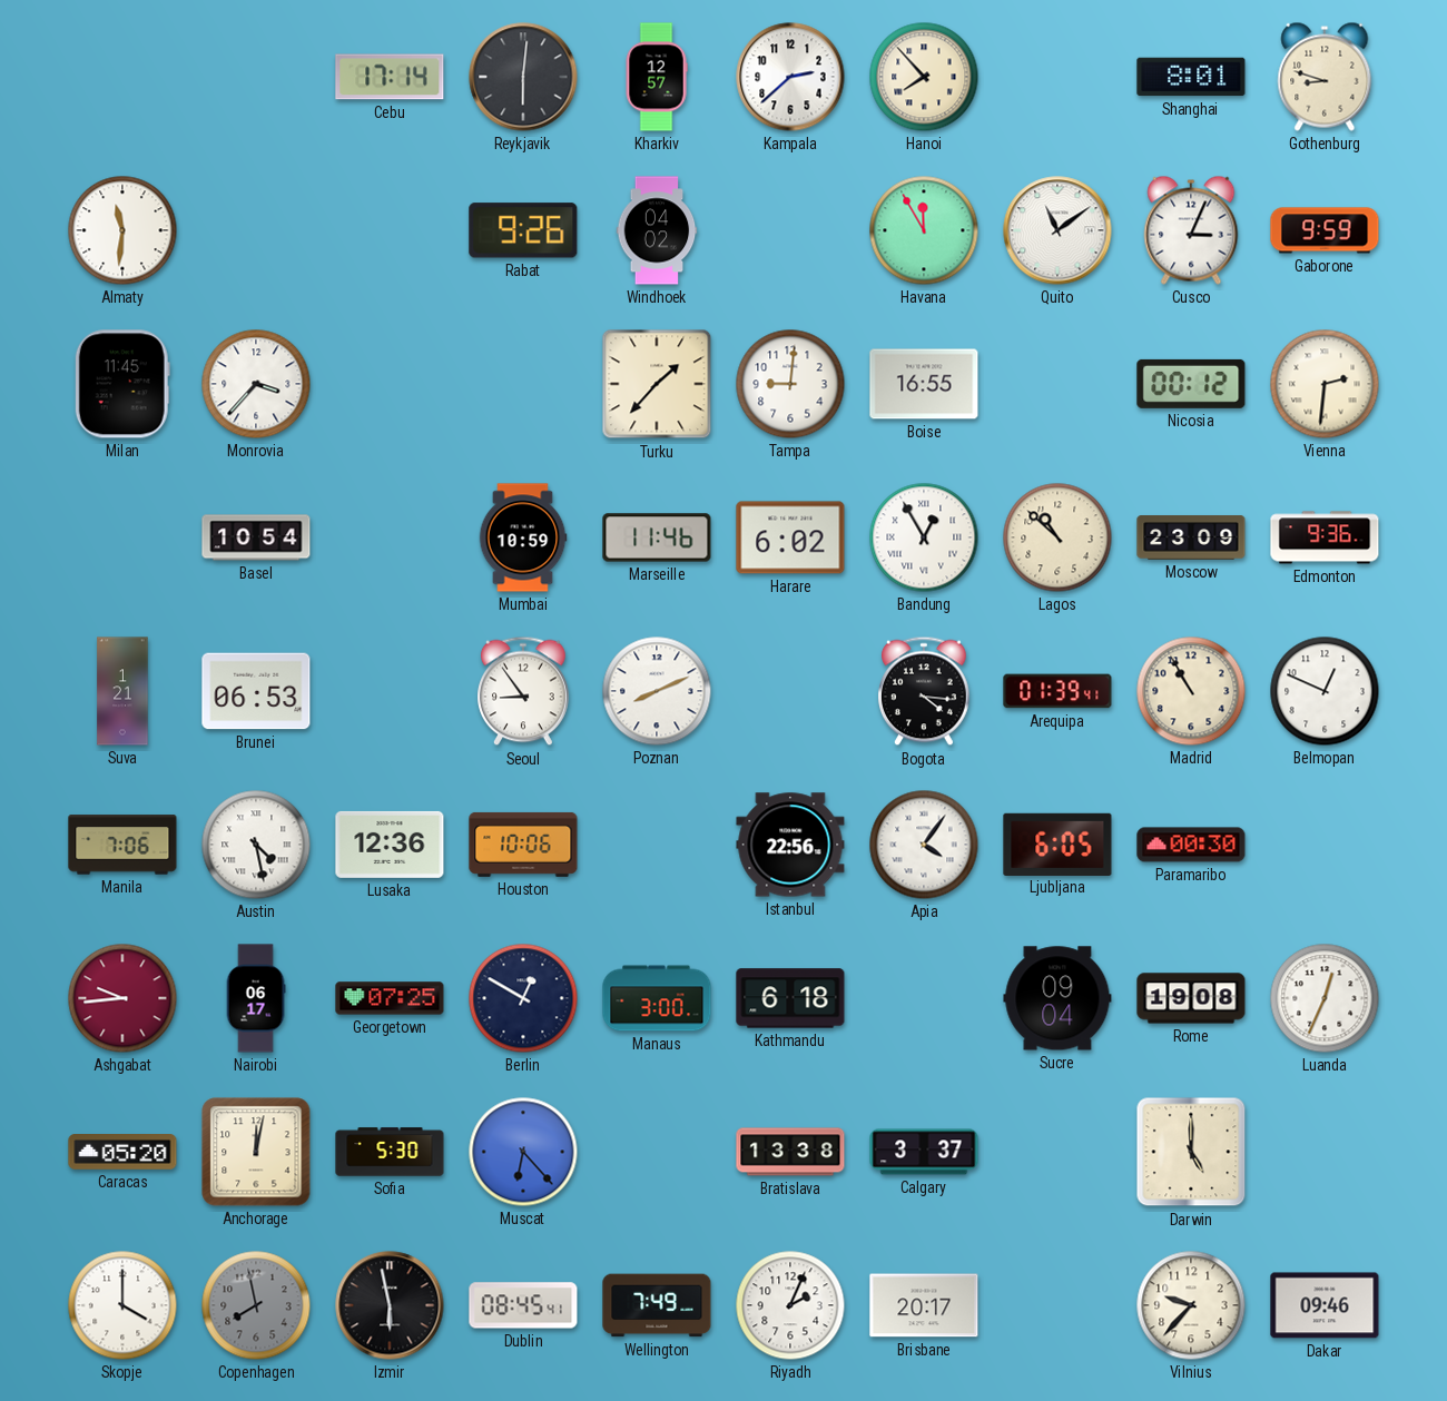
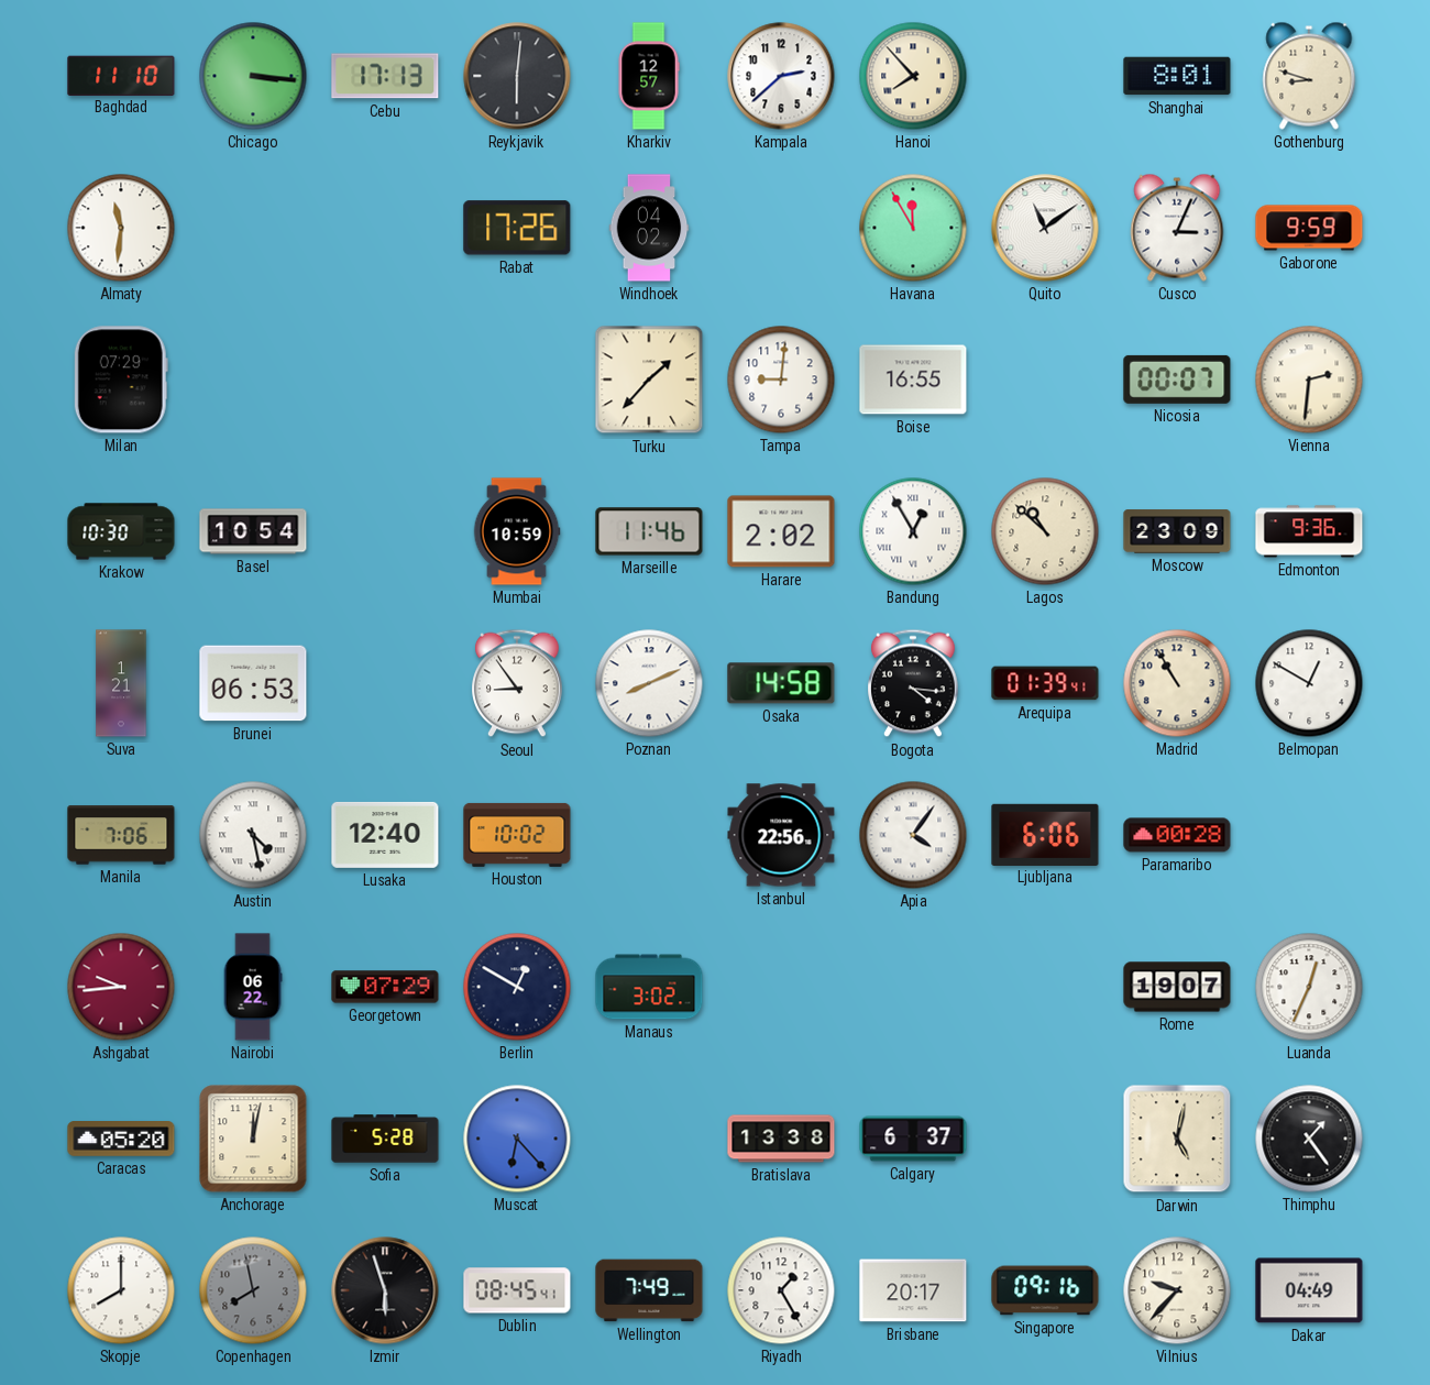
Baghdad: none -> 11:10
Chicago: none -> 3:16
Cebu: 17:14 -> 17:13
Rabat: 9:26 -> 17:26
Milan: 11:45 -> 07:29
Monrovia: 3:37 -> none
Nicosia: 00:12 -> 00:07
Krakow: none -> 10:30
Harare: 6:02 -> 2:02
Osaka: none -> 14:58
Belmopan: 12:49 -> 12:50
Lusaka: 12:36 -> 12:40
Houston: 10:06 -> 10:02
Ljubljana: 6:05 -> 6:06
Paramaribo: 00:30 -> 00:28
Nairobi: 06:17 -> 06:22
Georgetown: 07:25 -> 07:29
Manaus: 3:00 -> 3:02
Kathmandu: 6:18 -> none
Sucre: 09:04 -> none
Rome: 19:08 -> 19:07
Sofia: 5:30 -> 5:28
Calgary: 3:37 -> 6:37
Darwin: 5:00 -> 5:02
Thimphu: none -> 1:24
Skopje: 4:00 -> 8:00
Izmir: 5:58 -> 5:57
Riyadh: 2:04 -> 1:25
Singapore: none -> 09:16
Dakar: 09:46 -> 04:49
